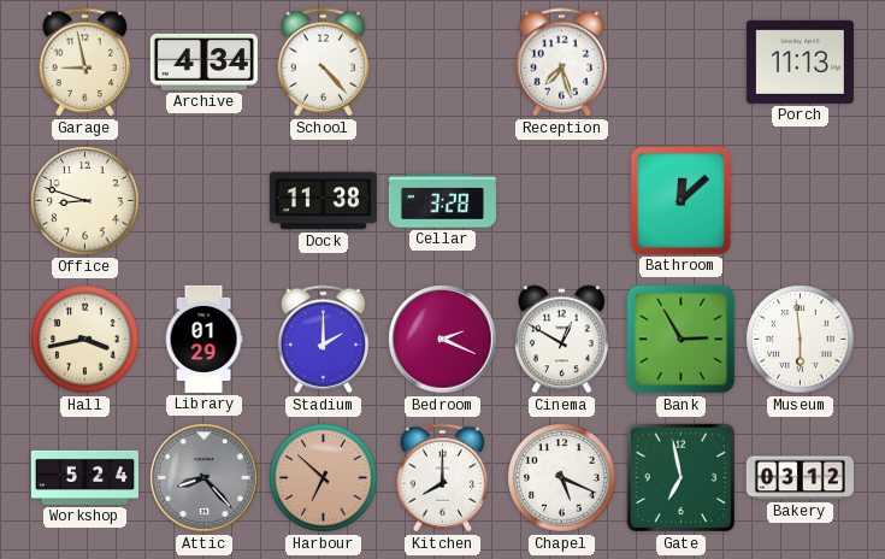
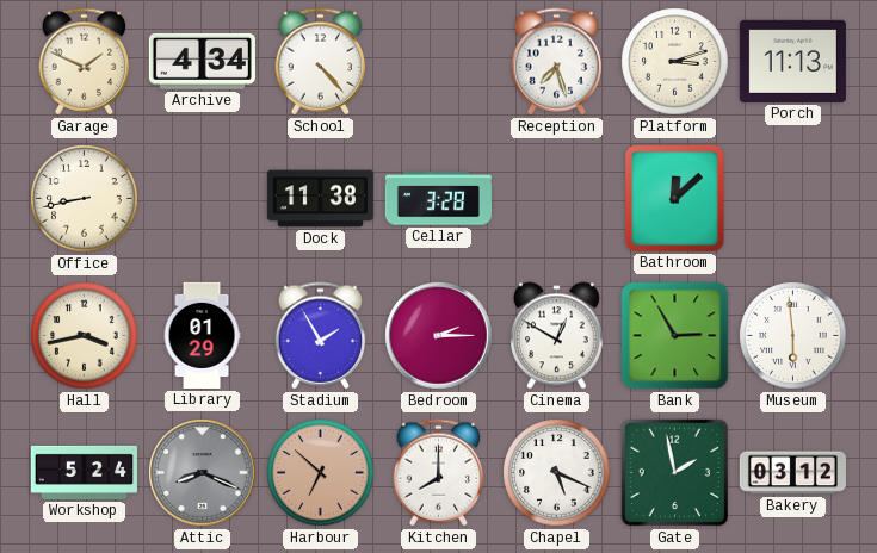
Garage: 8:58 -> 1:49
Platform: none -> 3:12
Office: 8:48 -> 8:43
Stadium: 2:00 -> 1:55
Bedroom: 2:19 -> 2:15
Attic: 8:23 -> 8:19
Gate: 6:58 -> 1:58
